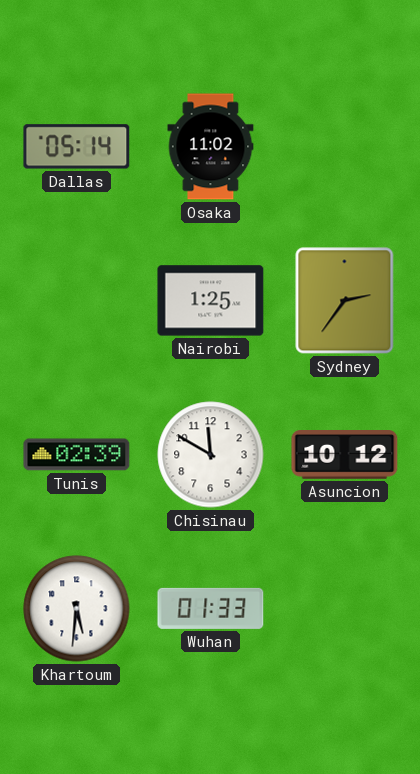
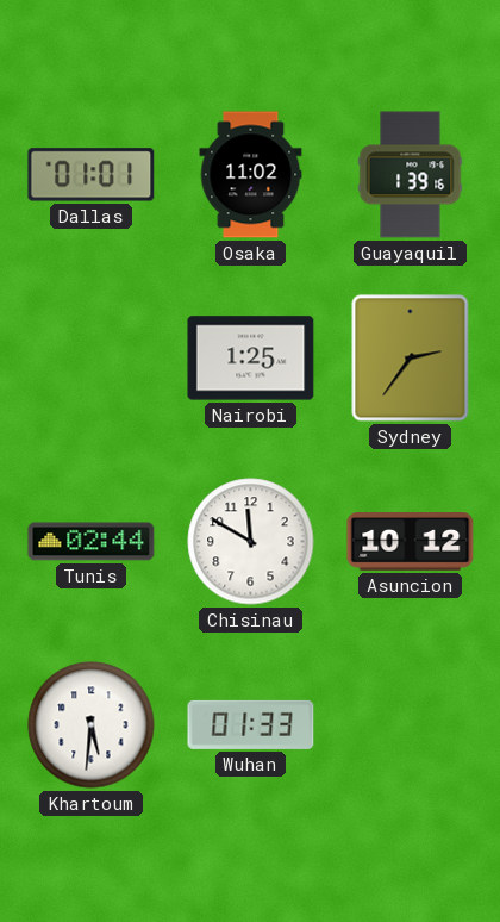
Dallas: 05:14 -> 01:01
Guayaquil: none -> 1:39
Tunis: 02:39 -> 02:44
